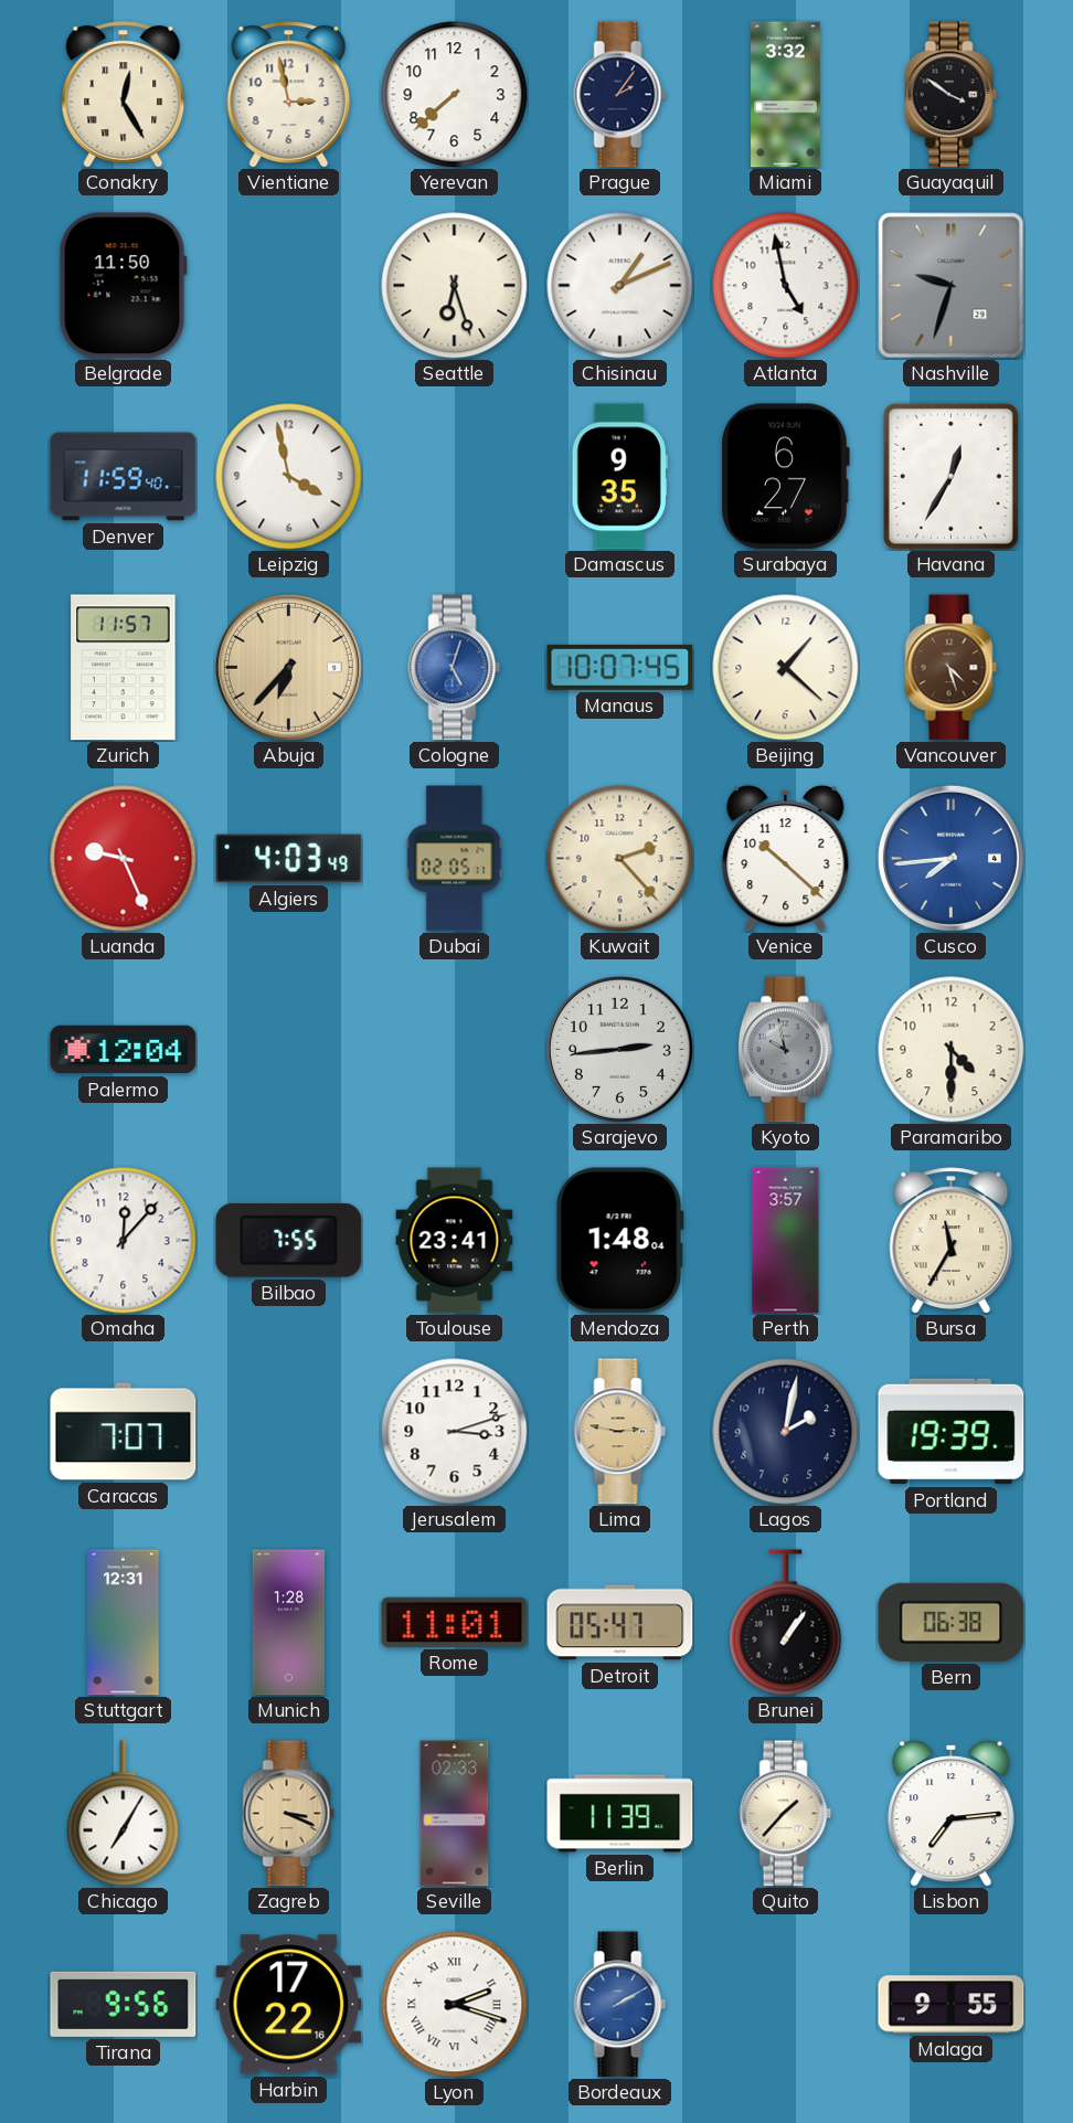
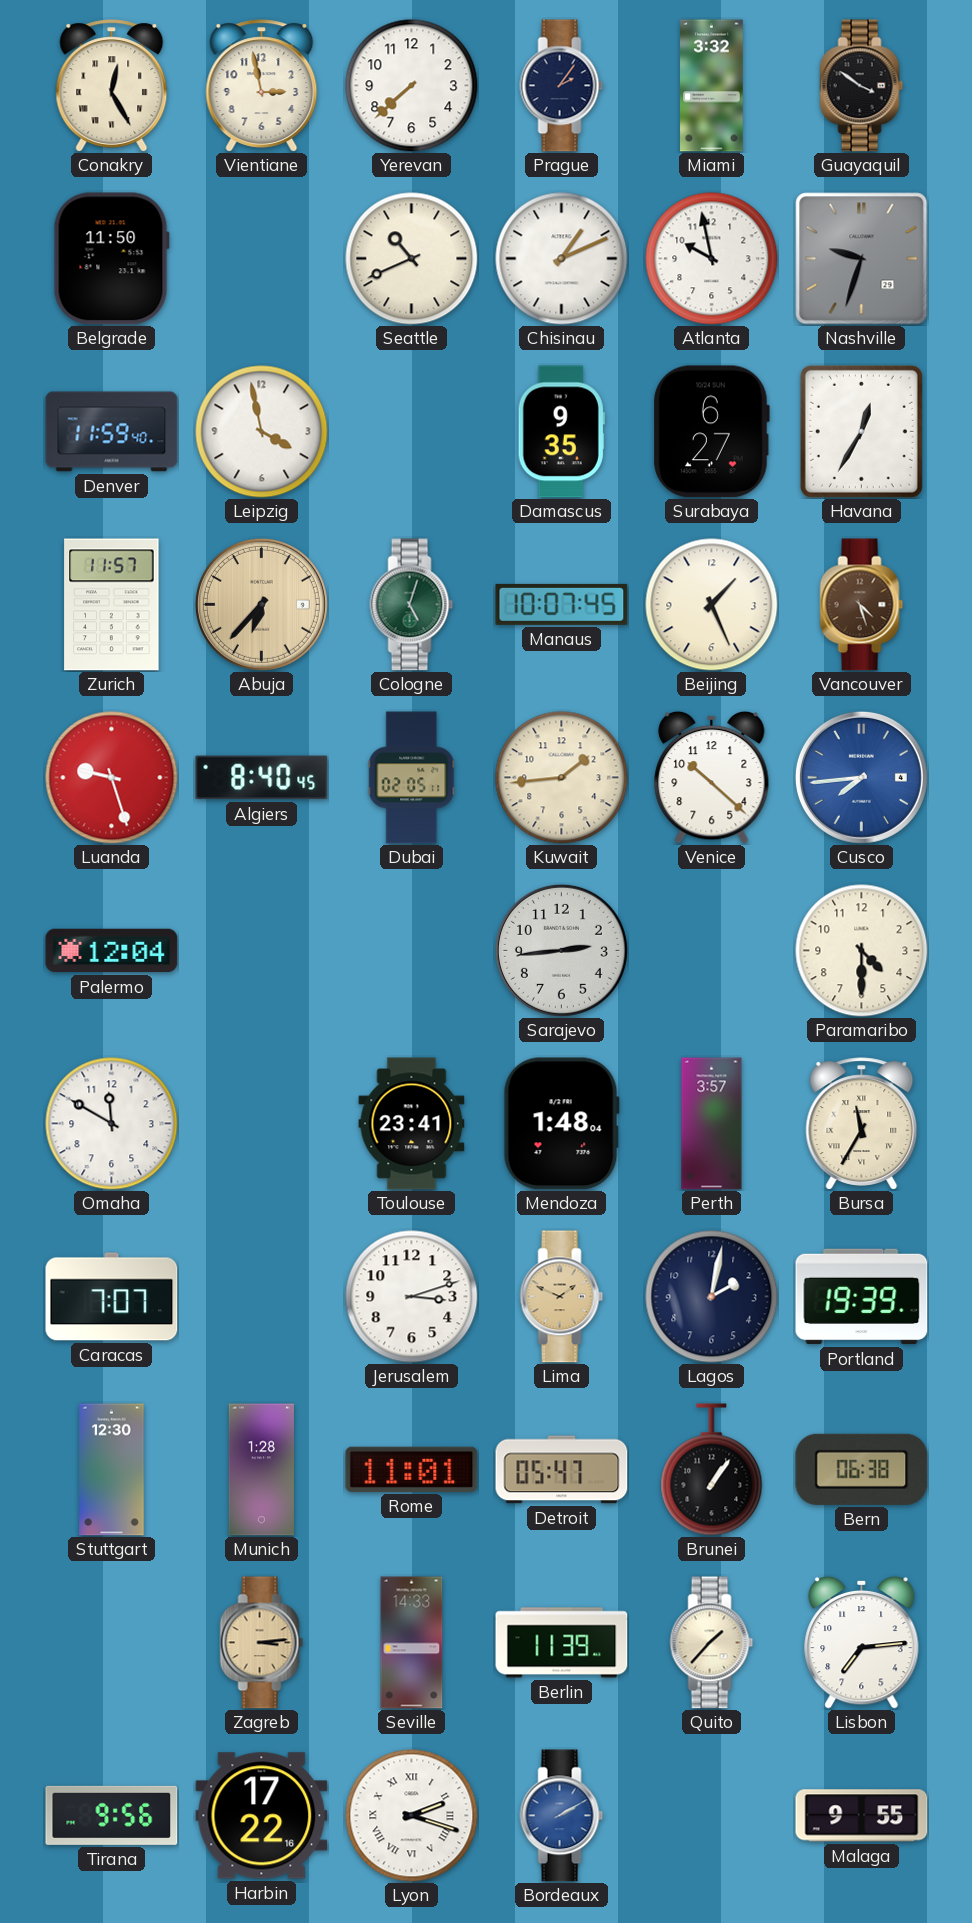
Seattle: 6:27 -> 10:41
Atlanta: 4:58 -> 9:58
Cologne dial: blue -> green
Beijing: 1:22 -> 1:26
Luanda: 9:26 -> 9:27
Algiers: 4:03 -> 8:40
Kuwait: 2:23 -> 1:44
Kyoto: 9:58 -> none
Omaha: 12:07 -> 11:50
Bilbao: 7:55 -> none
Lima: 2:47 -> 1:49
Stuttgart: 12:31 -> 12:30
Chicago: 7:05 -> none
Zagreb: 3:19 -> 3:14
Seville: 02:33 -> 14:33
